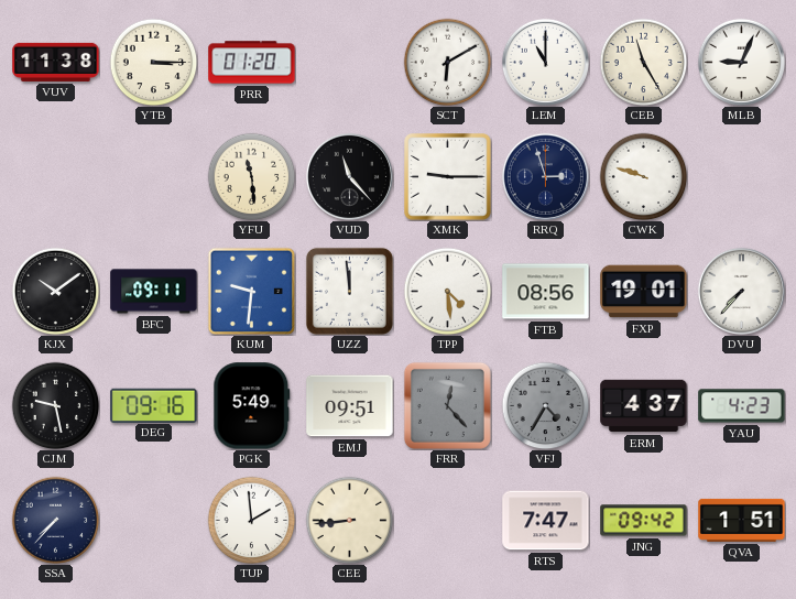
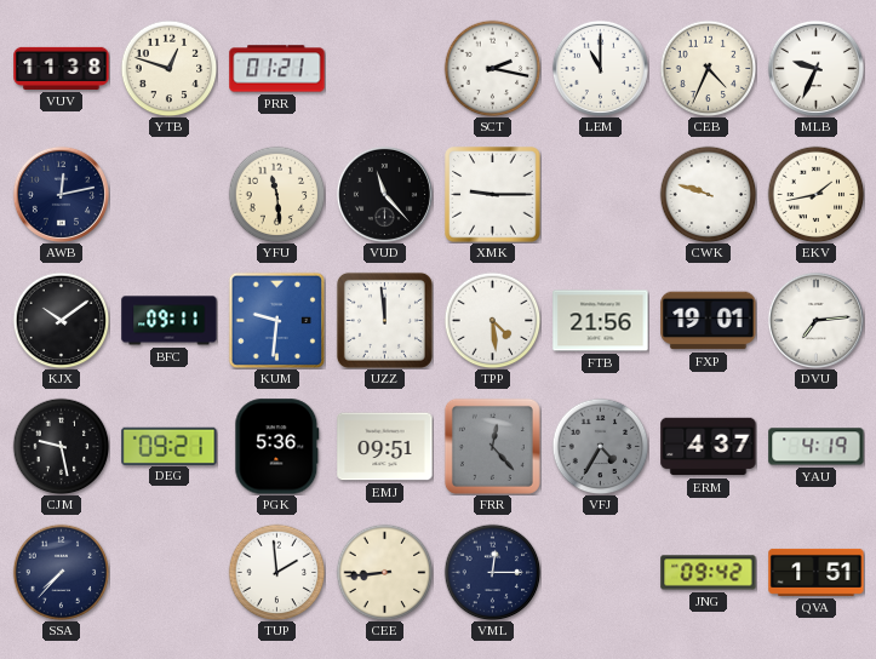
YTB: 3:15 -> 12:48
PRR: 01:20 -> 01:21
SCT: 6:10 -> 2:17
CEB: 11:25 -> 4:34
MLB: 9:04 -> 9:34
AWB: none -> 12:13
RRQ: 2:57 -> none
EKV: none -> 1:43
FTB: 08:56 -> 21:56
DVU: 7:37 -> 7:14
DEG: 09:16 -> 09:21
PGK: 5:49 -> 5:36
YAU: 4:23 -> 4:19
VML: none -> 12:15
RTS: 7:47 -> none
